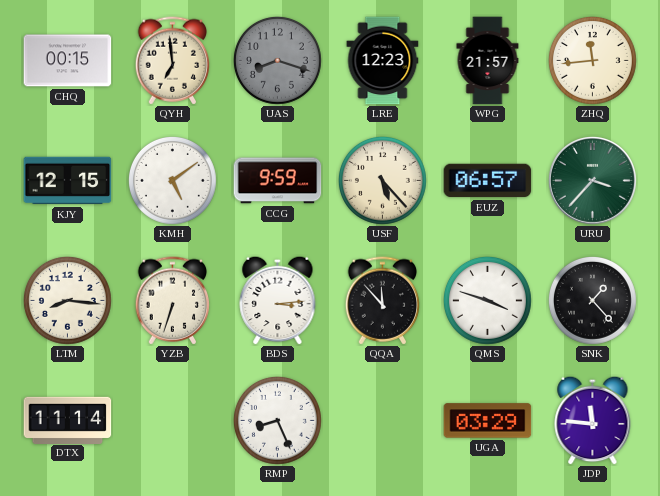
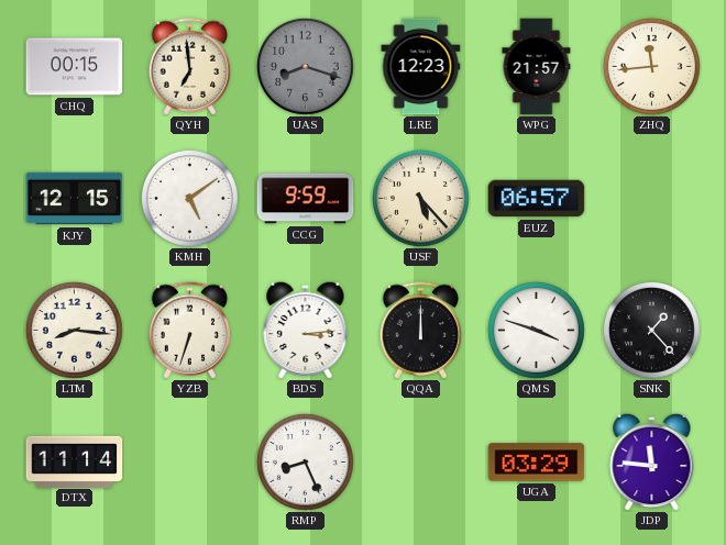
URU: 3:37 -> none
QQA: 11:53 -> 12:00
